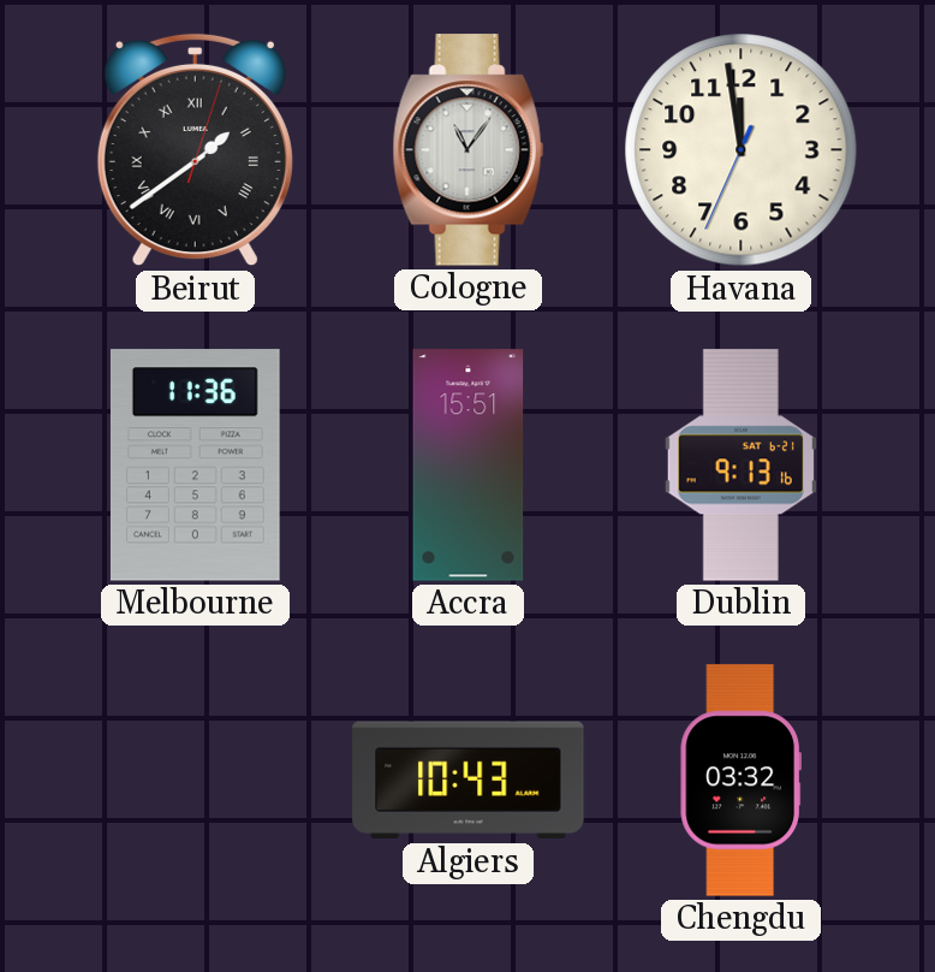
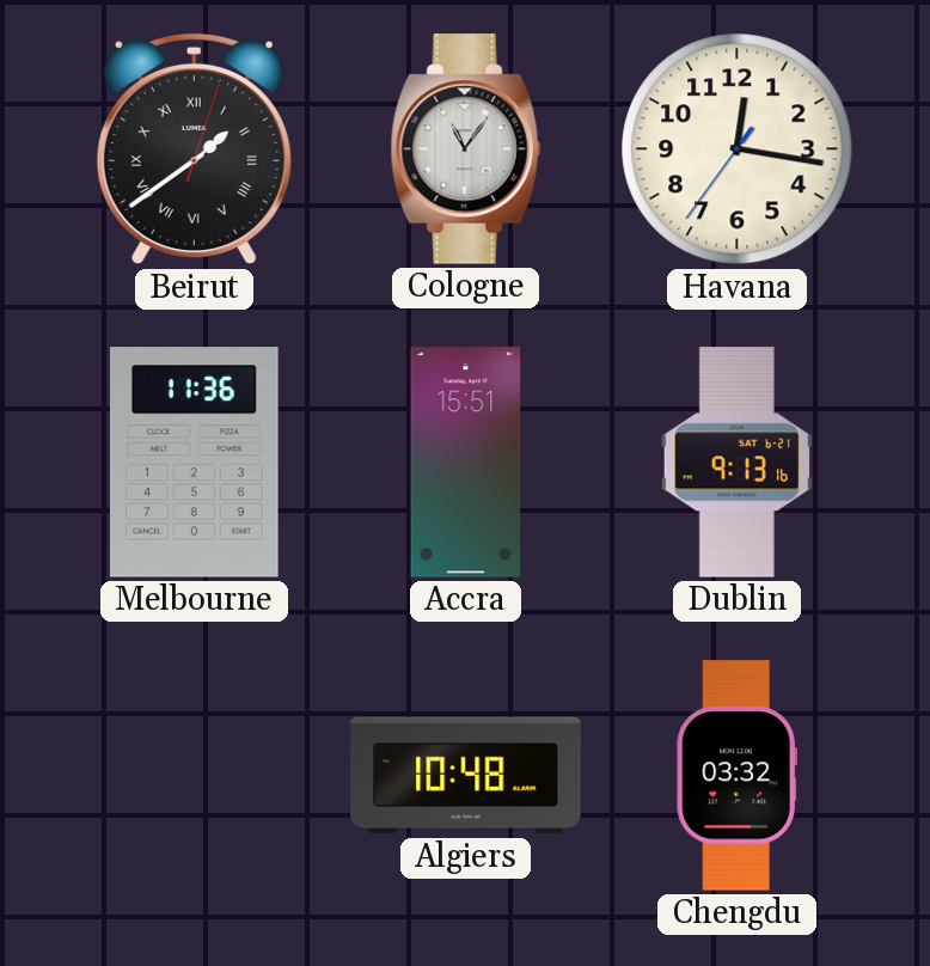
Havana: 11:58 -> 12:16
Algiers: 10:43 -> 10:48
